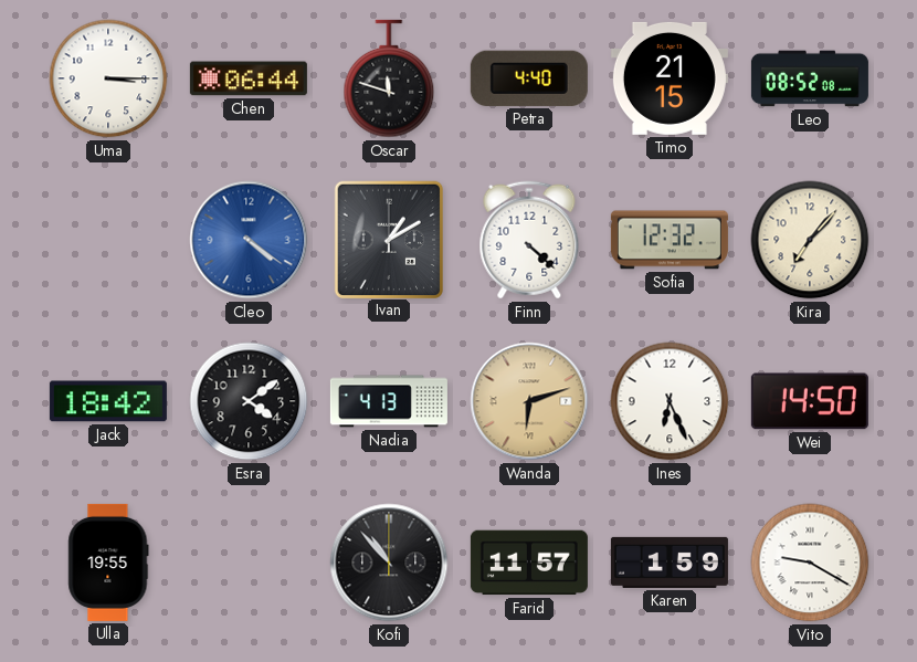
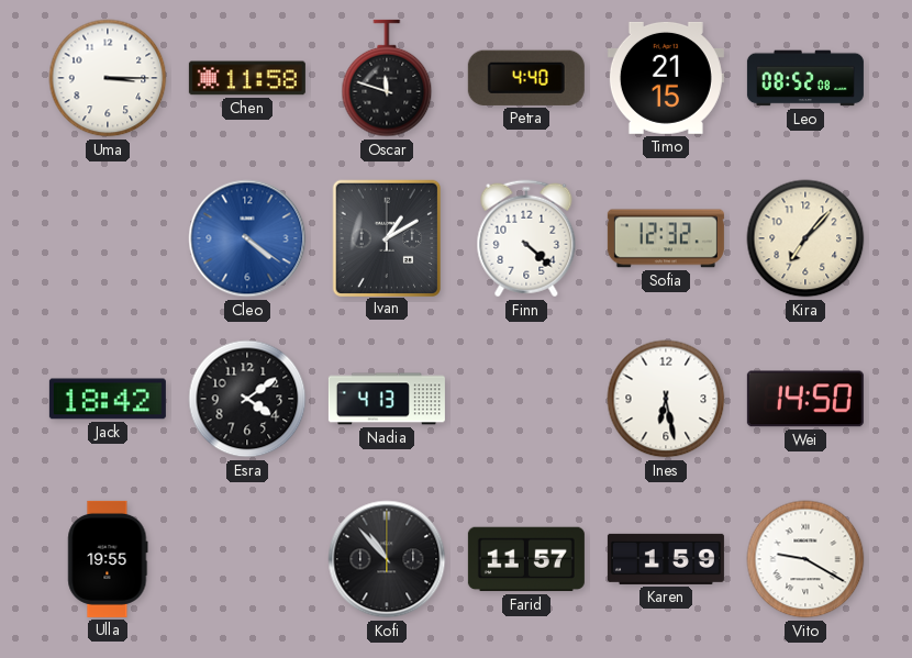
Chen: 06:44 -> 11:58
Wanda: 6:12 -> none
Ines: 6:26 -> 6:28
